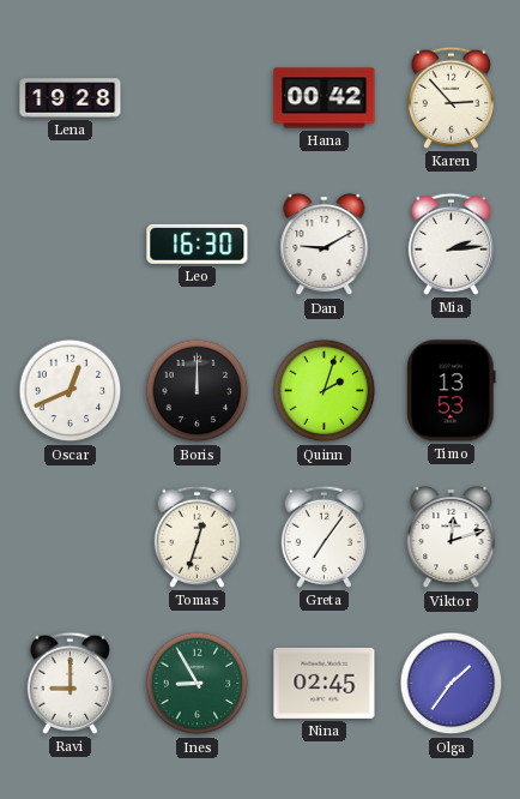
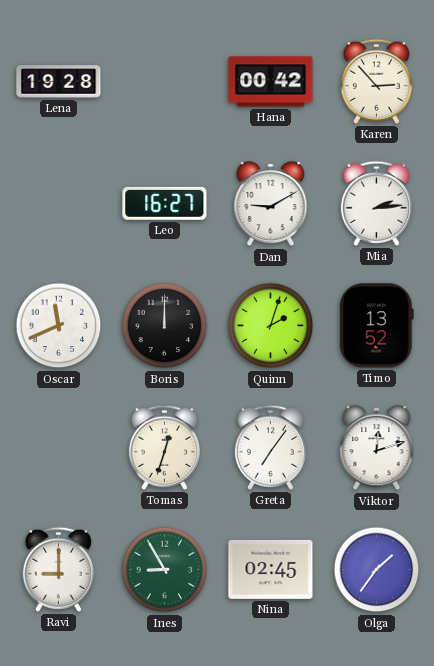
Leo: 16:30 -> 16:27
Oscar: 12:41 -> 11:41
Timo: 13:53 -> 13:52
